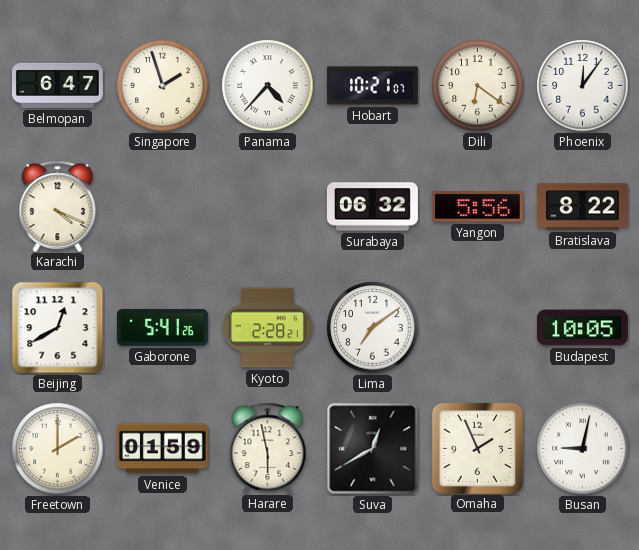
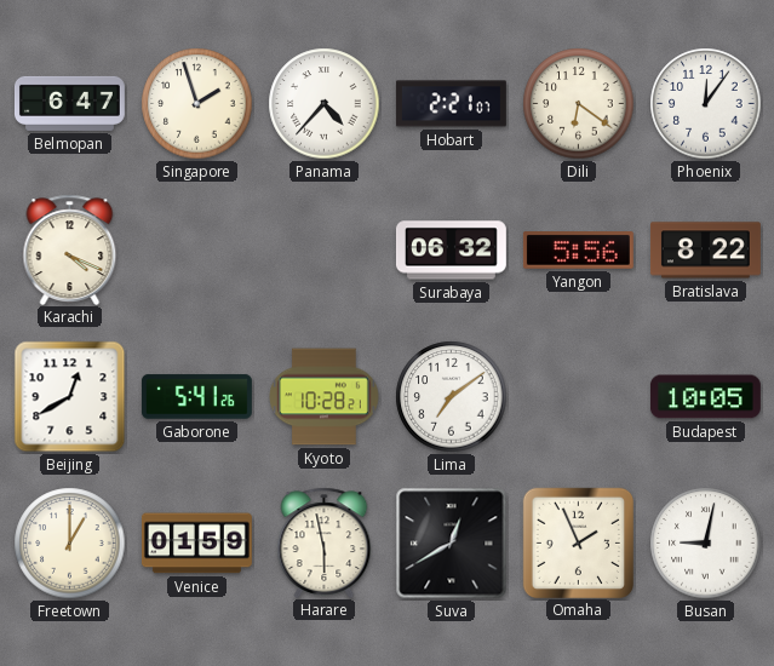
Hobart: 10:21 -> 2:21
Kyoto: 2:28 -> 10:28
Freetown: 2:00 -> 1:00
